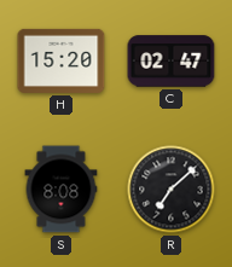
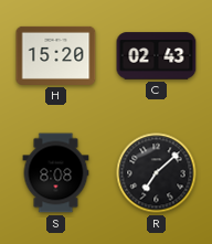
C: 02:47 -> 02:43
